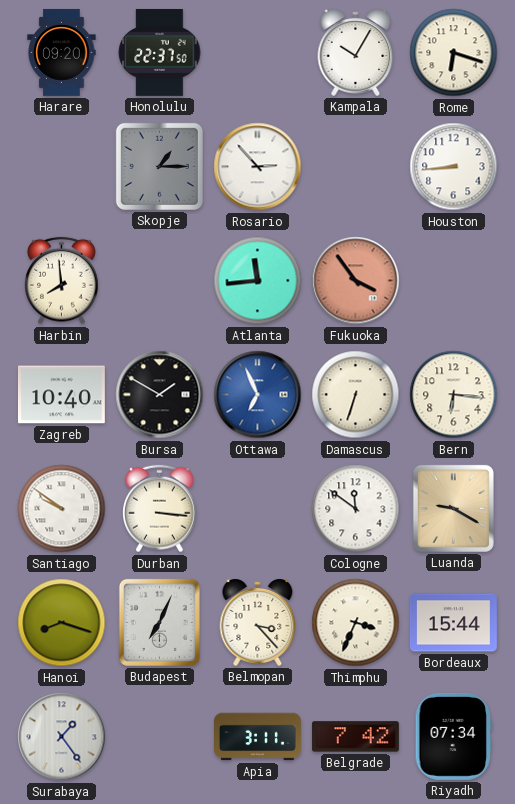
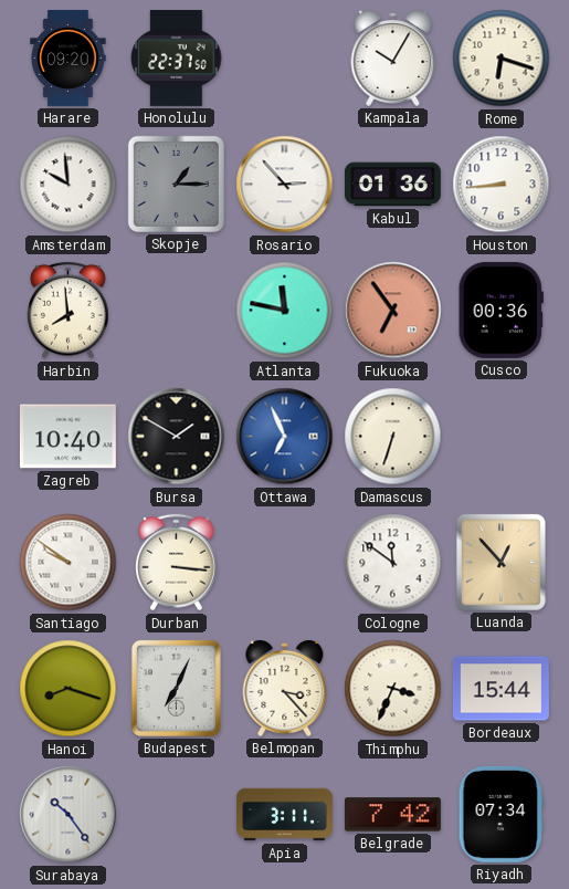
Amsterdam: none -> 9:59
Kabul: none -> 01:36
Atlanta: 11:44 -> 11:47
Fukuoka: 3:54 -> 6:54
Cusco: none -> 00:36
Bern: 6:16 -> none
Luanda: 9:20 -> 12:53
Surabaya: 1:24 -> 10:24
